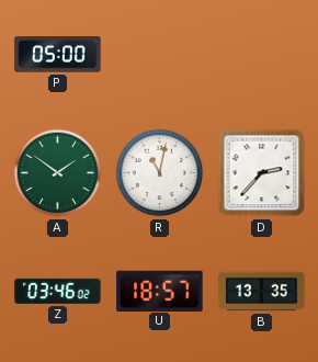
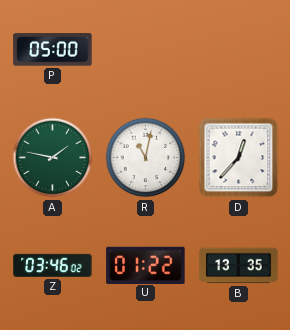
A: 1:51 -> 1:47
D: 2:37 -> 12:37
U: 18:57 -> 01:22
